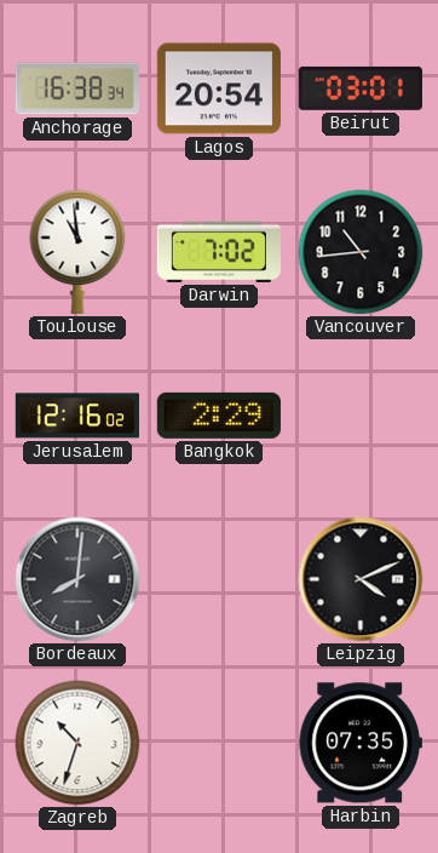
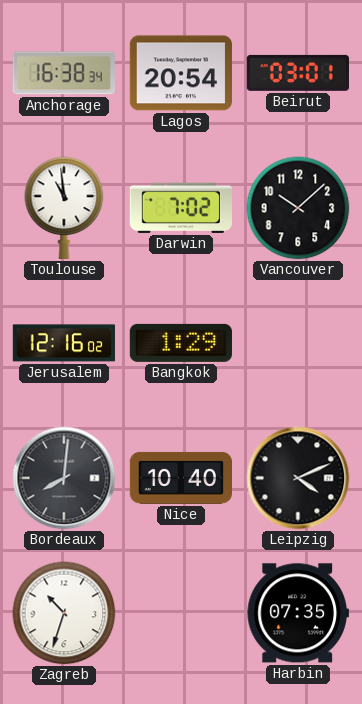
Vancouver: 10:44 -> 10:08
Bangkok: 2:29 -> 1:29
Nice: none -> 10:40
